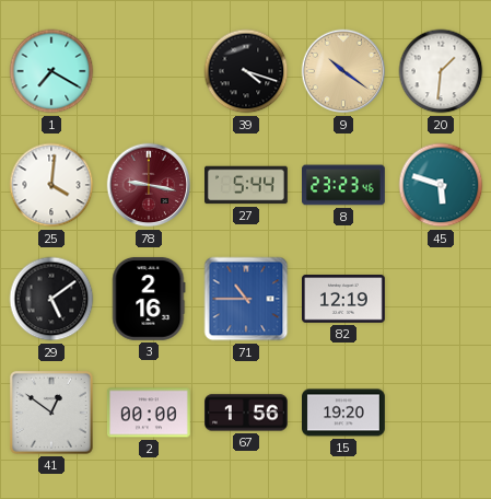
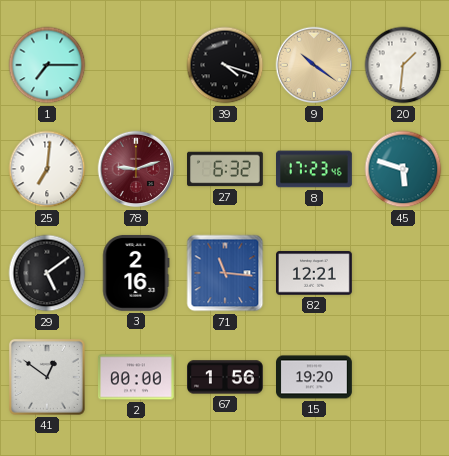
1: 7:20 -> 7:15
25: 4:01 -> 7:01
78: 9:17 -> 9:12
27: 5:44 -> 6:32
8: 23:23 -> 17:23
71: 10:45 -> 11:16
82: 12:19 -> 12:21
